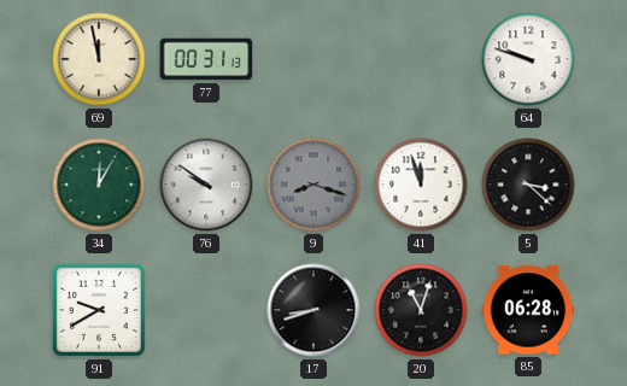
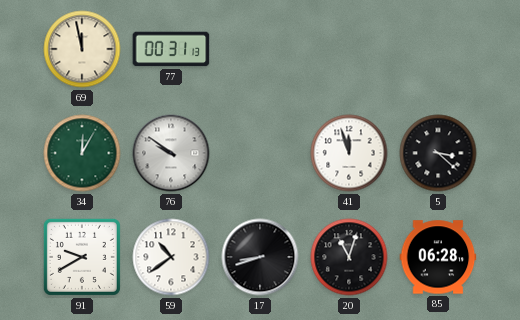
64: 9:48 -> none
9: 8:18 -> none
59: none -> 10:39
